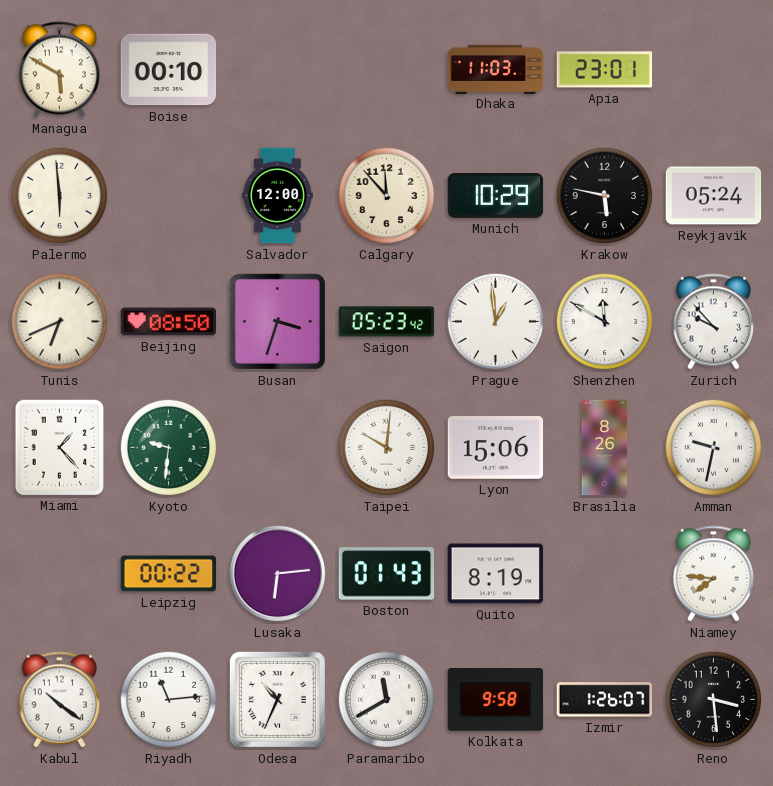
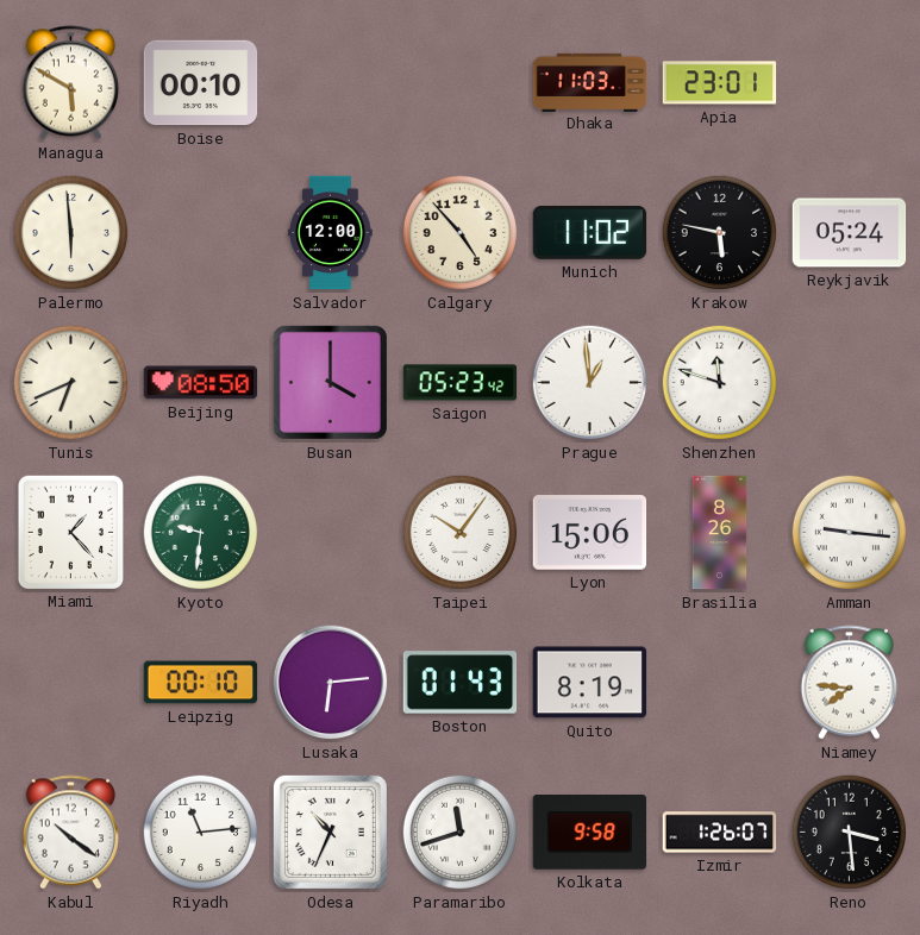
Calgary: 11:53 -> 4:53
Munich: 10:29 -> 11:02
Busan: 3:33 -> 4:00
Shenzhen: 11:50 -> 11:48
Zurich: 9:53 -> none
Taipei: 10:01 -> 10:06
Amman: 9:32 -> 9:16
Leipzig: 00:22 -> 00:10
Paramaribo: 11:40 -> 11:42
